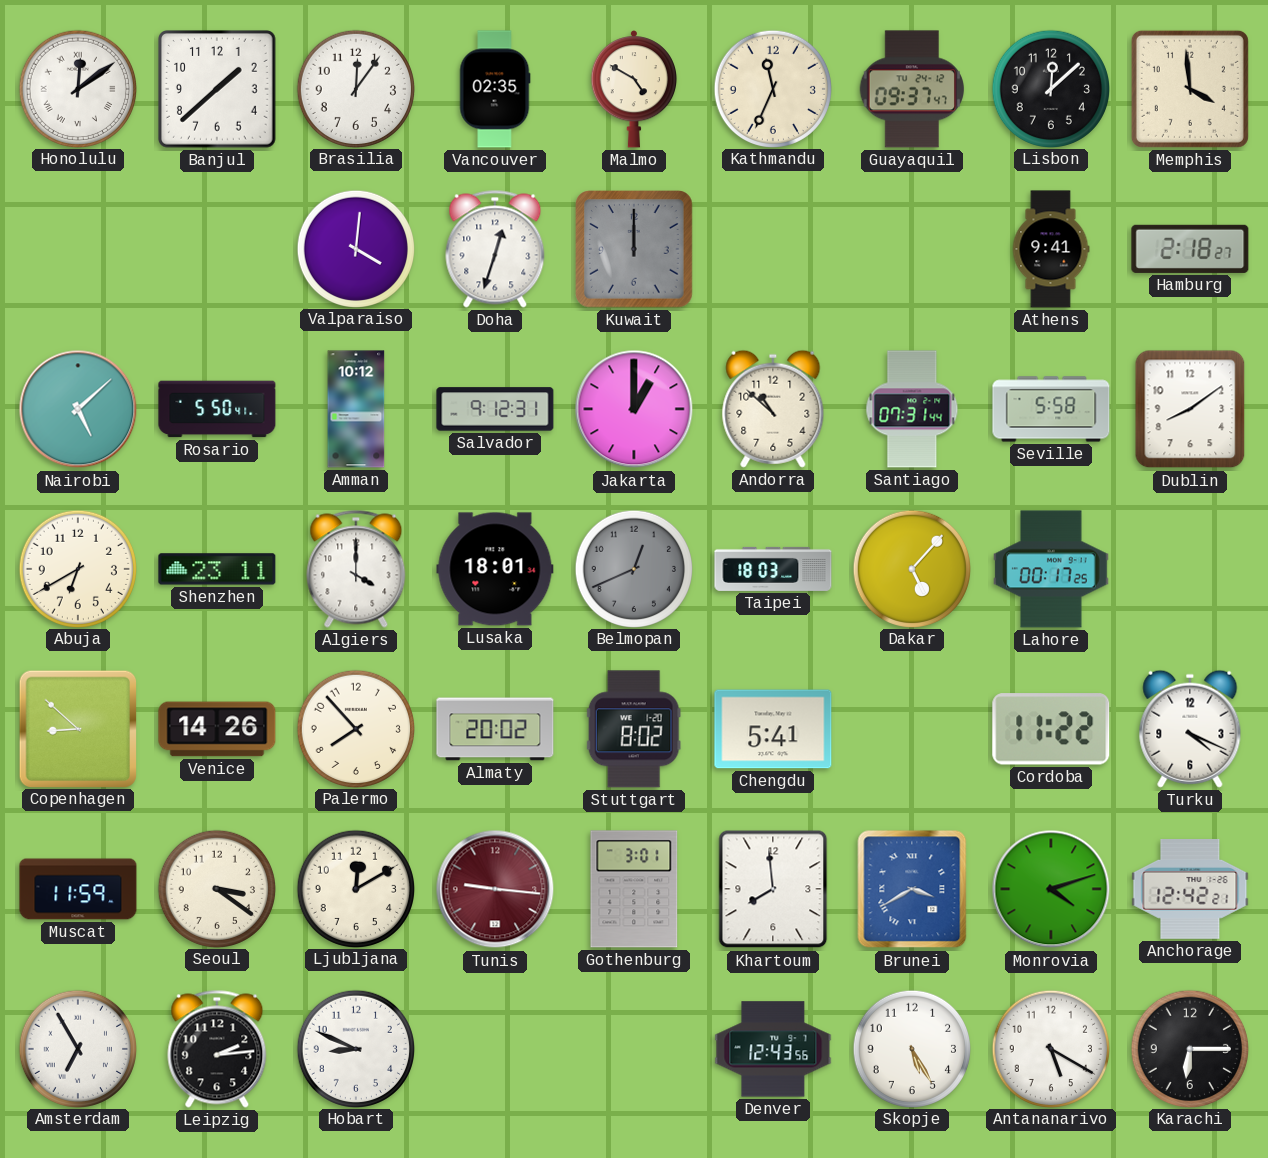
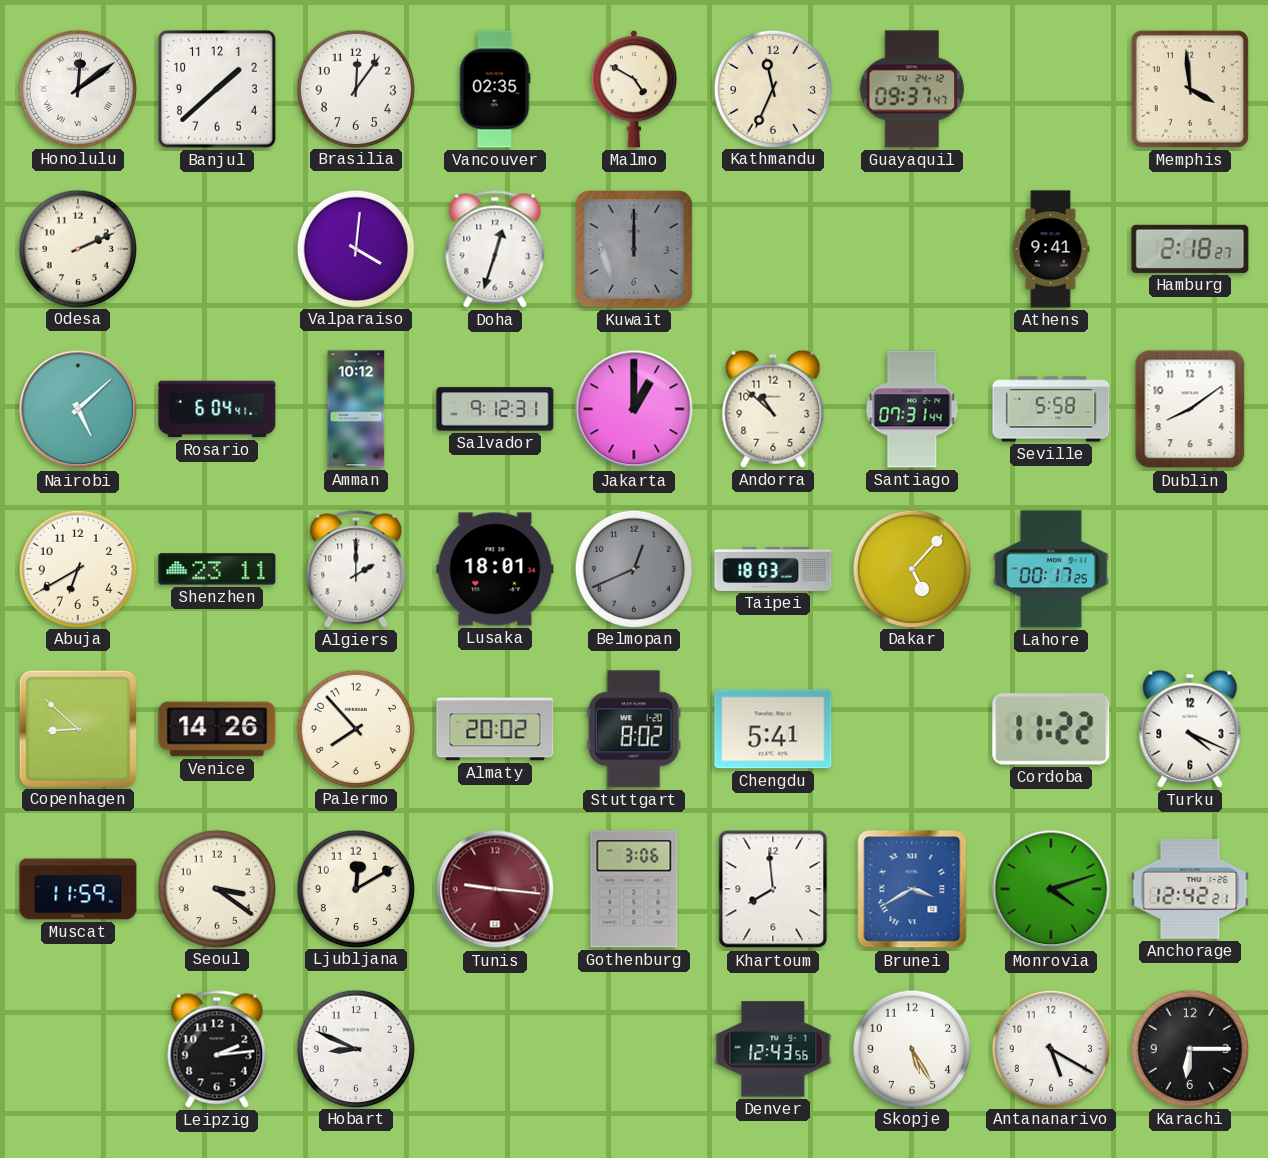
Lisbon: 12:08 -> none
Odesa: none -> 2:11
Rosario: 5:50 -> 6:04
Algiers: 4:00 -> 2:00
Gothenburg: 3:01 -> 3:06
Amsterdam: 6:55 -> none
